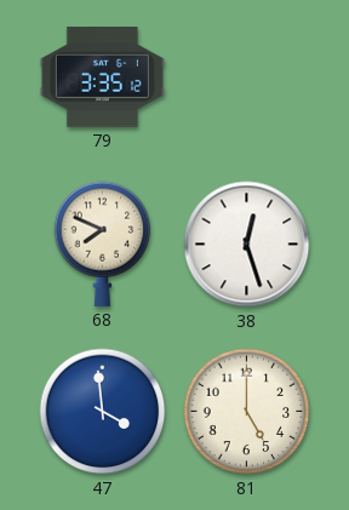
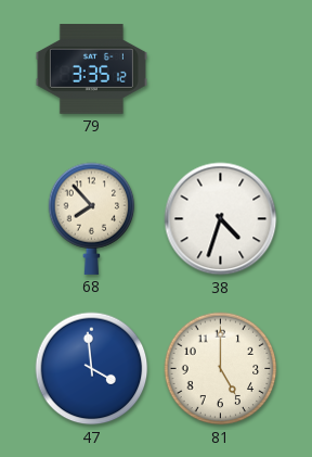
68: 7:49 -> 7:53
38: 12:27 -> 4:33
